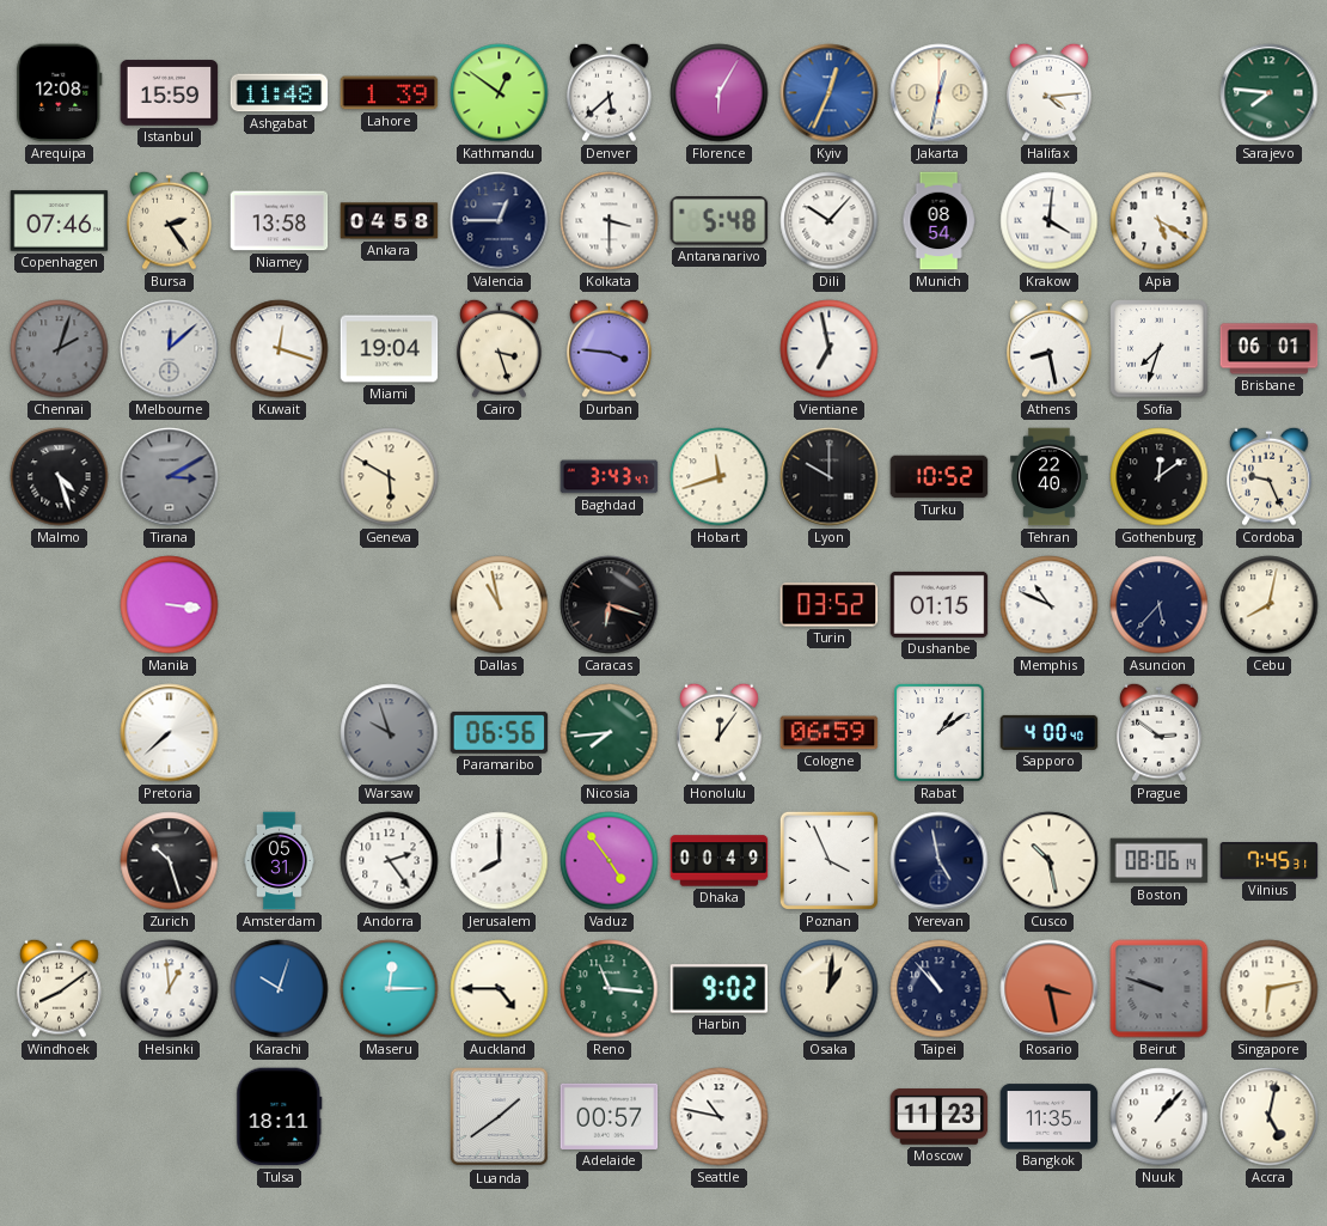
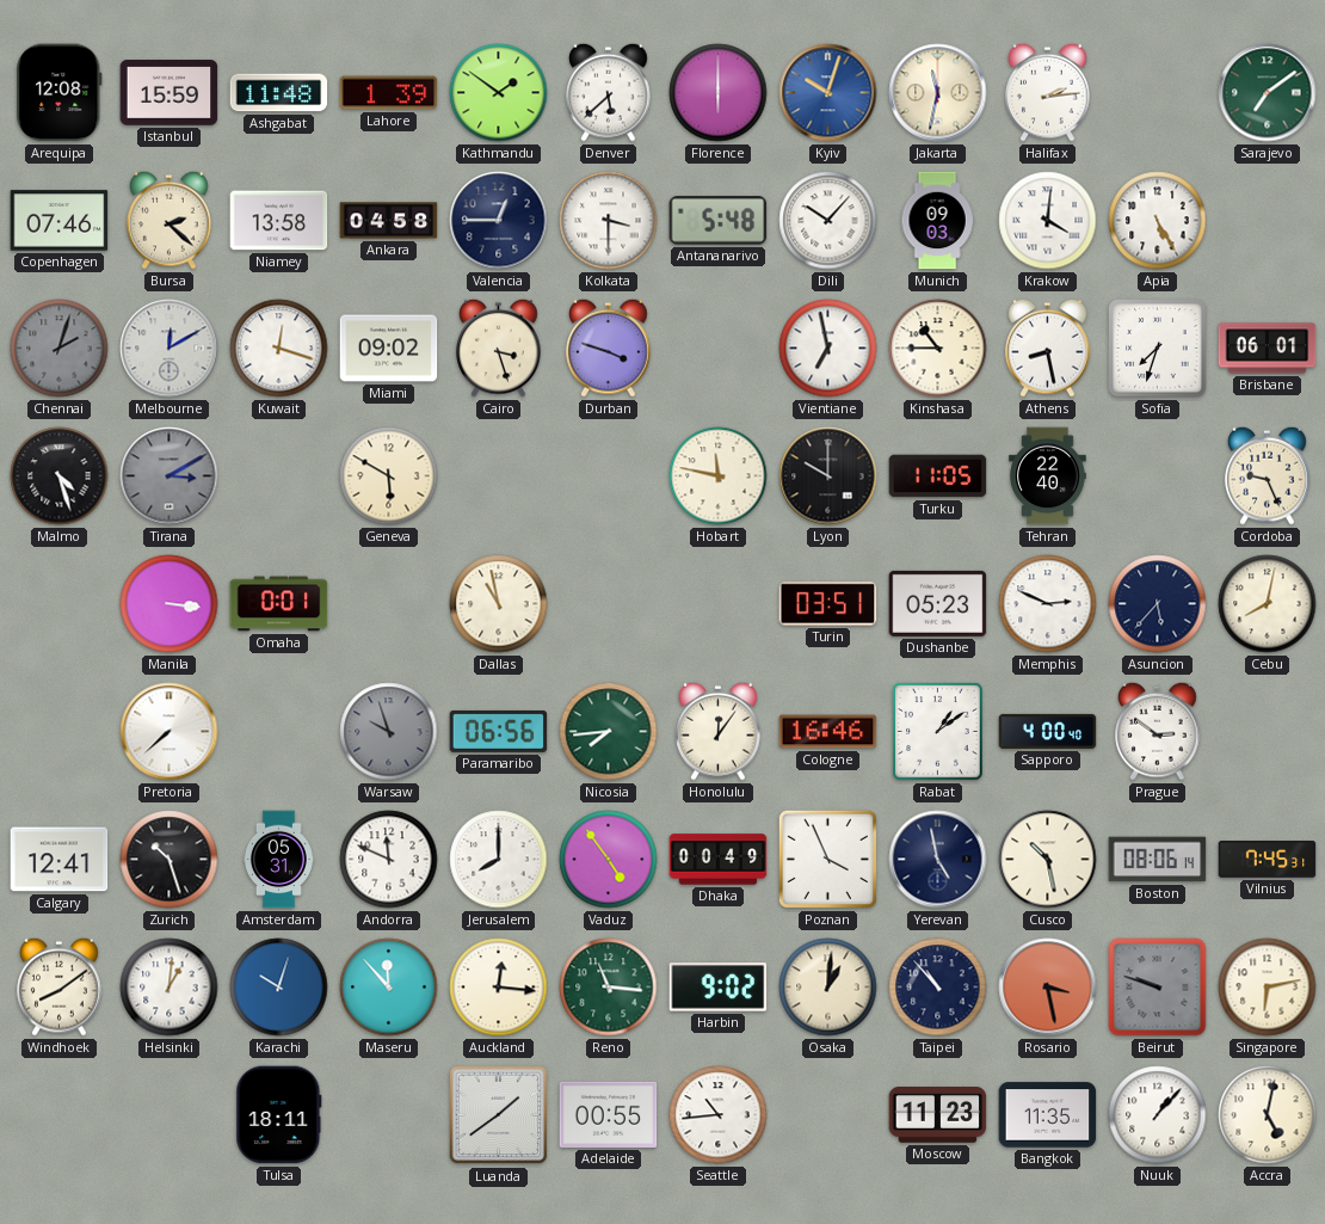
Kathmandu: 12:51 -> 1:51
Florence: 6:05 -> 6:00
Kyiv: 12:34 -> 10:03
Jakarta: 12:32 -> 11:32
Halifax: 4:14 -> 2:14
Sarajevo: 7:46 -> 7:09
Bursa: 2:24 -> 2:22
Munich: 08:54 -> 09:03
Apia: 5:20 -> 5:25
Melbourne: 12:08 -> 12:10
Miami: 19:04 -> 09:02
Durban: 3:46 -> 3:48
Kinshasa: none -> 10:45
Baghdad: 3:43 -> none
Hobart: 11:42 -> 11:47
Turku: 10:52 -> 11:05
Gothenburg: 12:09 -> none
Omaha: none -> 0:01
Caracas: 6:18 -> none
Turin: 03:52 -> 03:51
Dushanbe: 01:15 -> 05:23
Memphis: 10:49 -> 2:49
Cologne: 06:59 -> 16:46
Calgary: none -> 12:41
Andorra: 2:24 -> 11:49
Helsinki: 12:59 -> 1:01
Maseru: 12:15 -> 11:53
Auckland: 4:45 -> 12:16
Adelaide: 00:57 -> 00:55
Seattle: 10:47 -> 10:44
